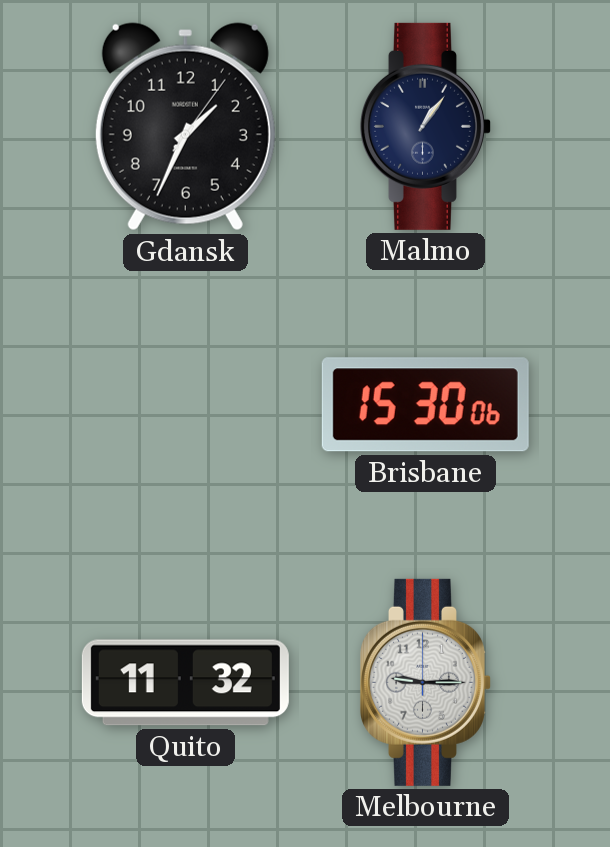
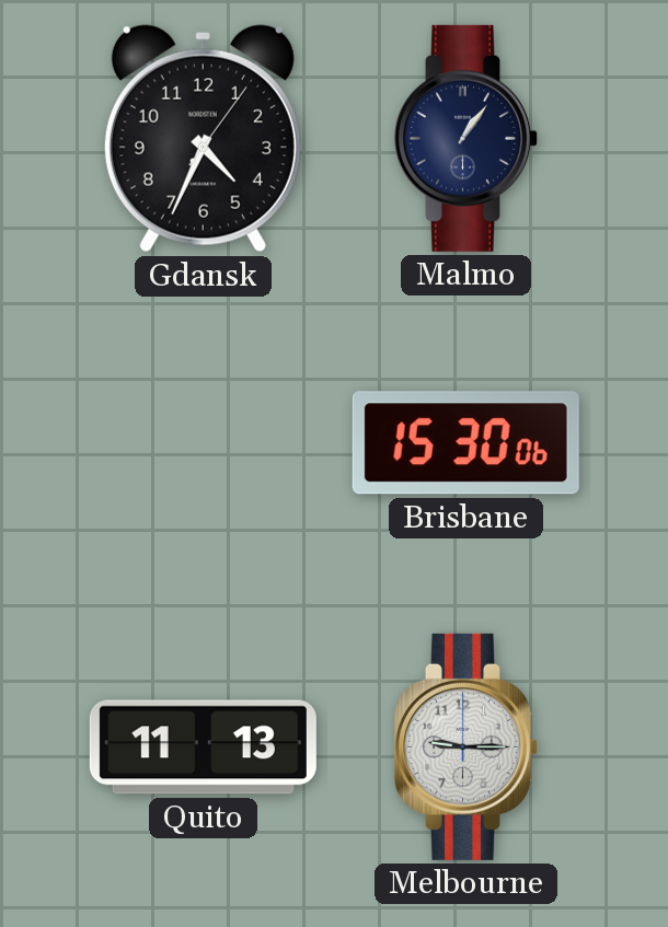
Gdansk: 1:34 -> 4:34
Quito: 11:32 -> 11:13
